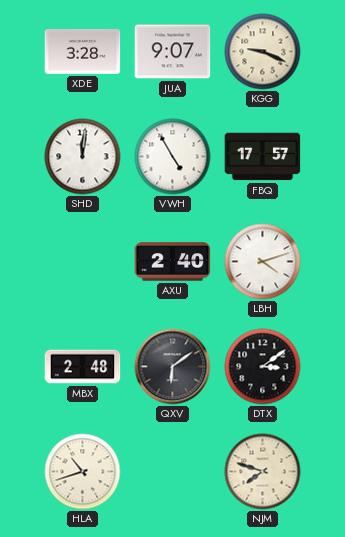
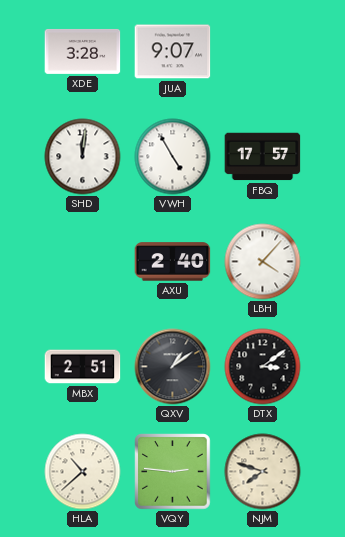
KGG: 9:19 -> none
LBH: 4:12 -> 4:07
MBX: 2:48 -> 2:51
QXV: 6:09 -> 1:09
HLA: 10:42 -> 10:38
VQY: none -> 2:46
